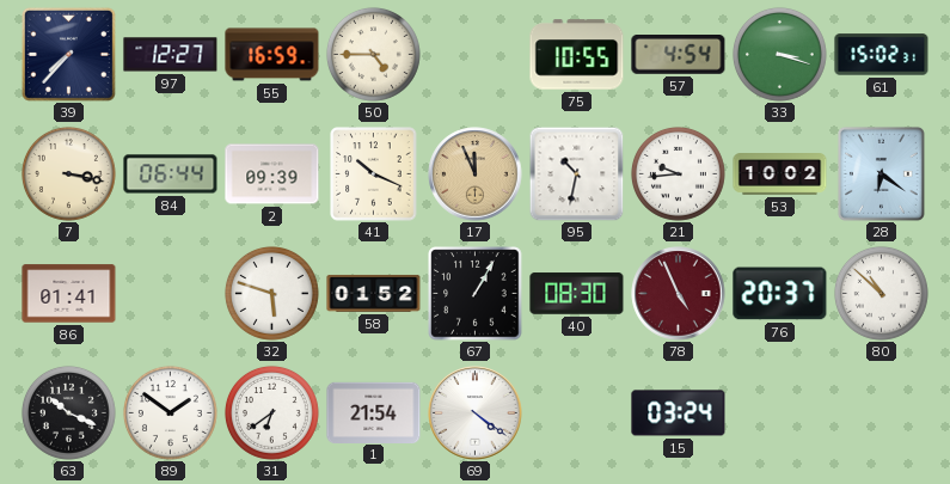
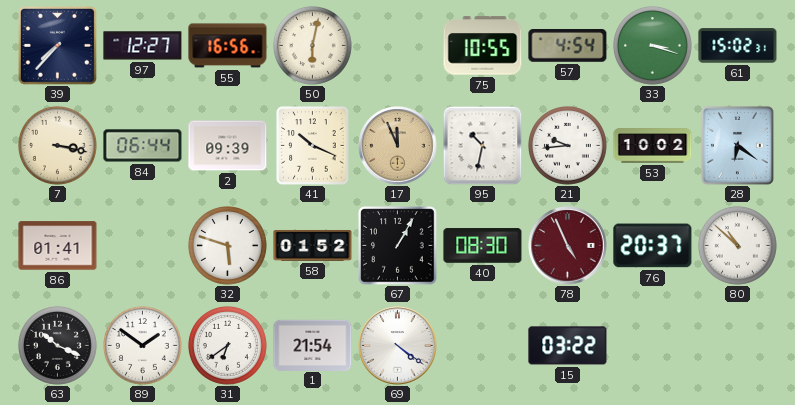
55: 16:59 -> 16:56
50: 4:45 -> 6:02
15: 03:24 -> 03:22
